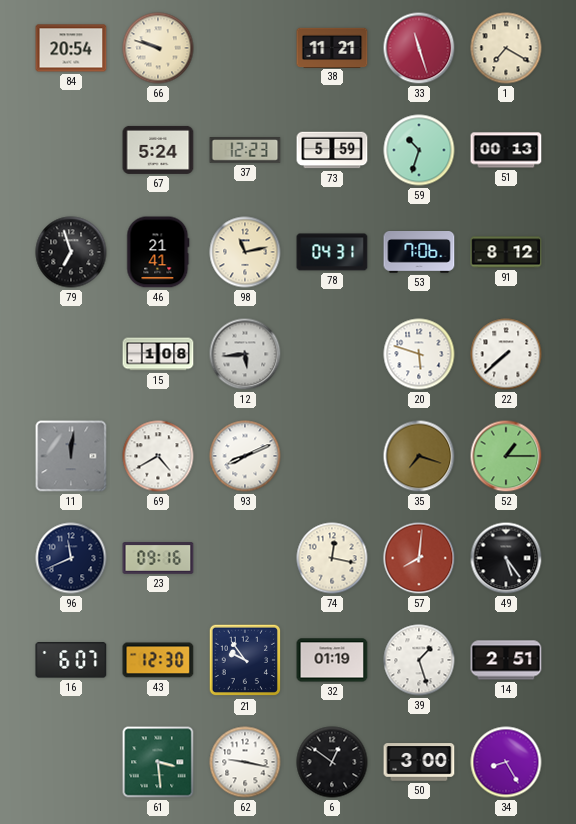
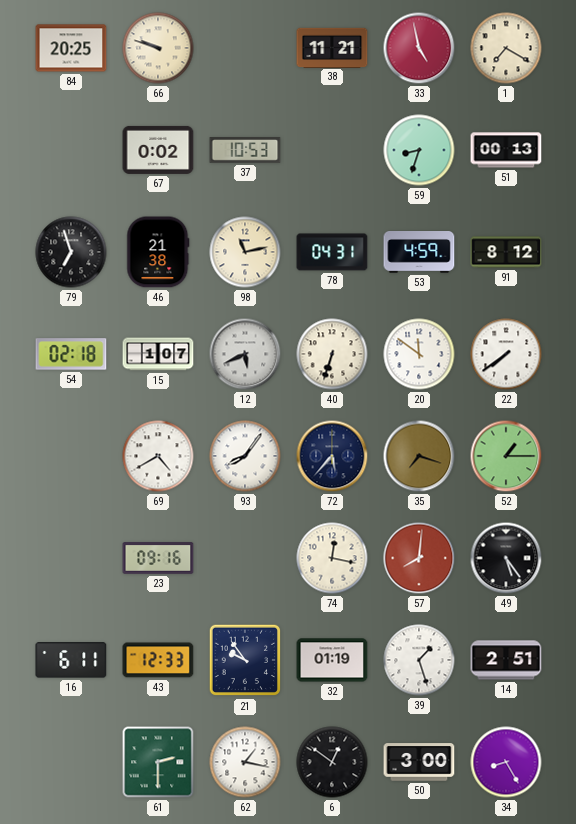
84: 20:54 -> 20:25
33: 11:27 -> 4:58
67: 5:24 -> 0:02
37: 12:23 -> 10:53
73: 5:59 -> none
59: 10:33 -> 8:33
46: 21:41 -> 21:38
53: 7:06 -> 4:59
54: none -> 02:18
15: 1:08 -> 1:07
12: 5:44 -> 5:41
40: none -> 6:33
20: 5:48 -> 11:51
22: 7:38 -> 7:39
11: 12:01 -> none
93: 8:11 -> 8:06
72: none -> 5:37
96: 11:41 -> none
16: 6:07 -> 6:11
43: 12:30 -> 12:33
61: 3:29 -> 2:30
62: 9:17 -> 1:17
